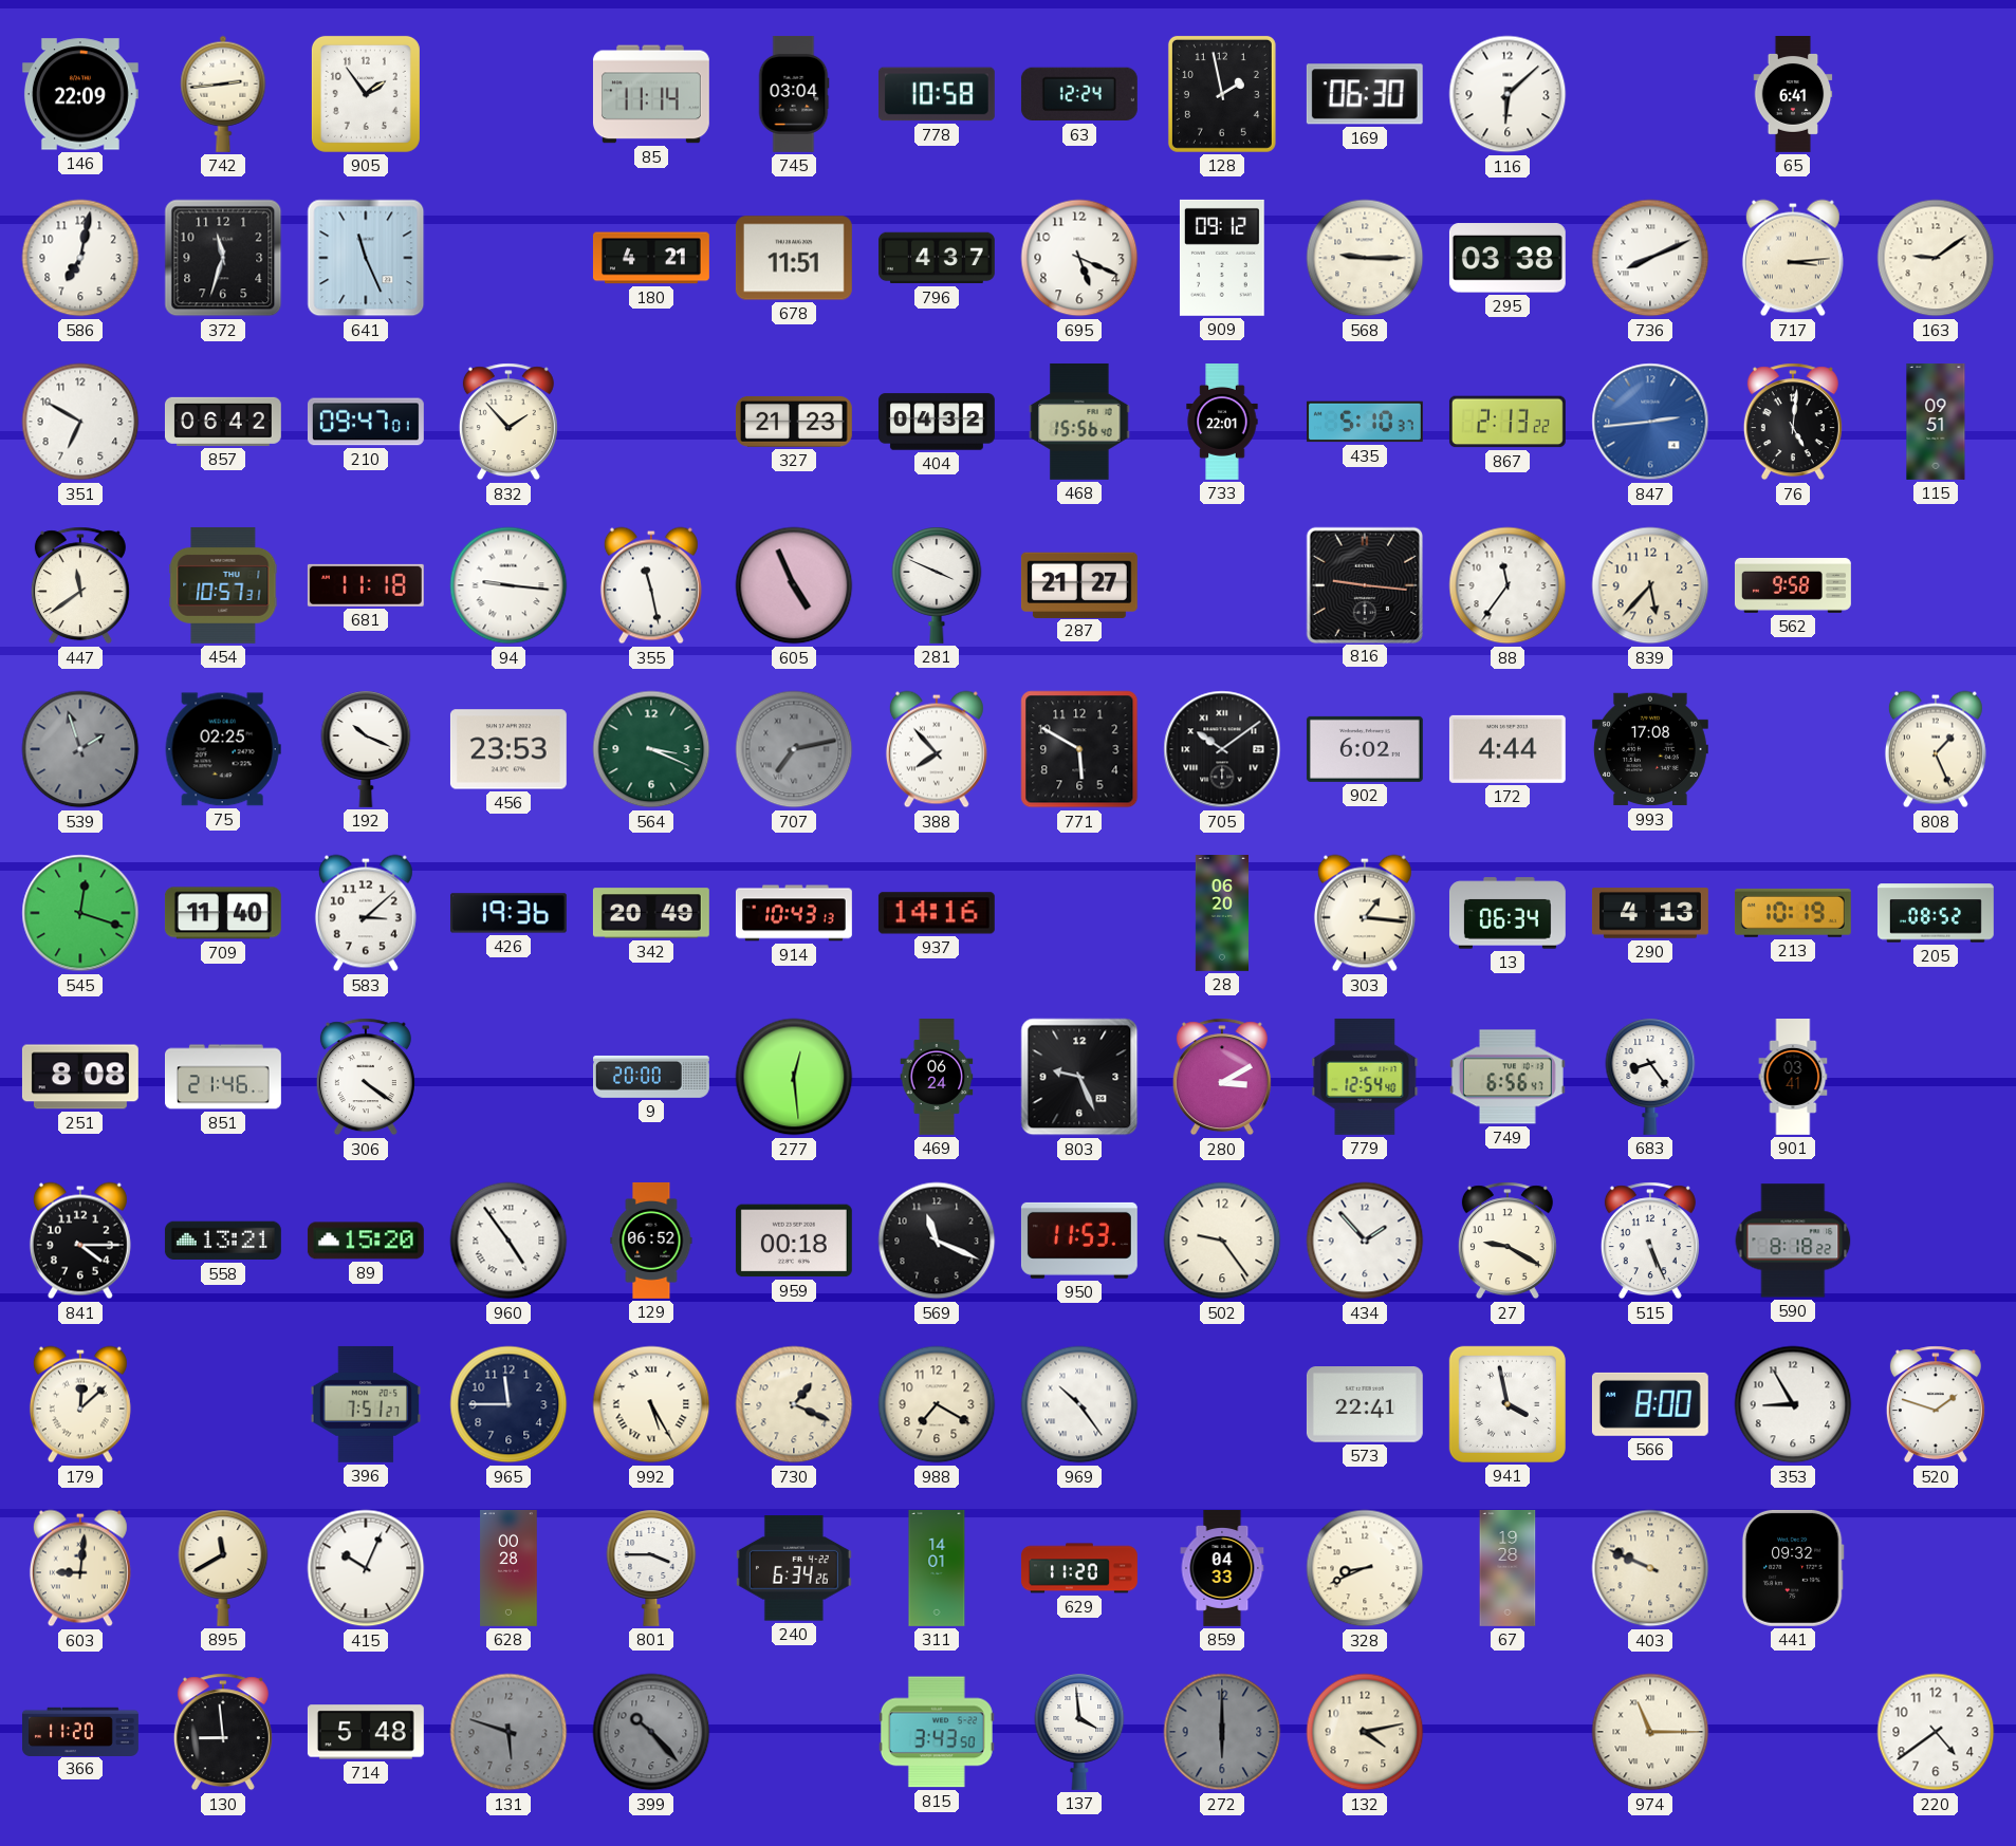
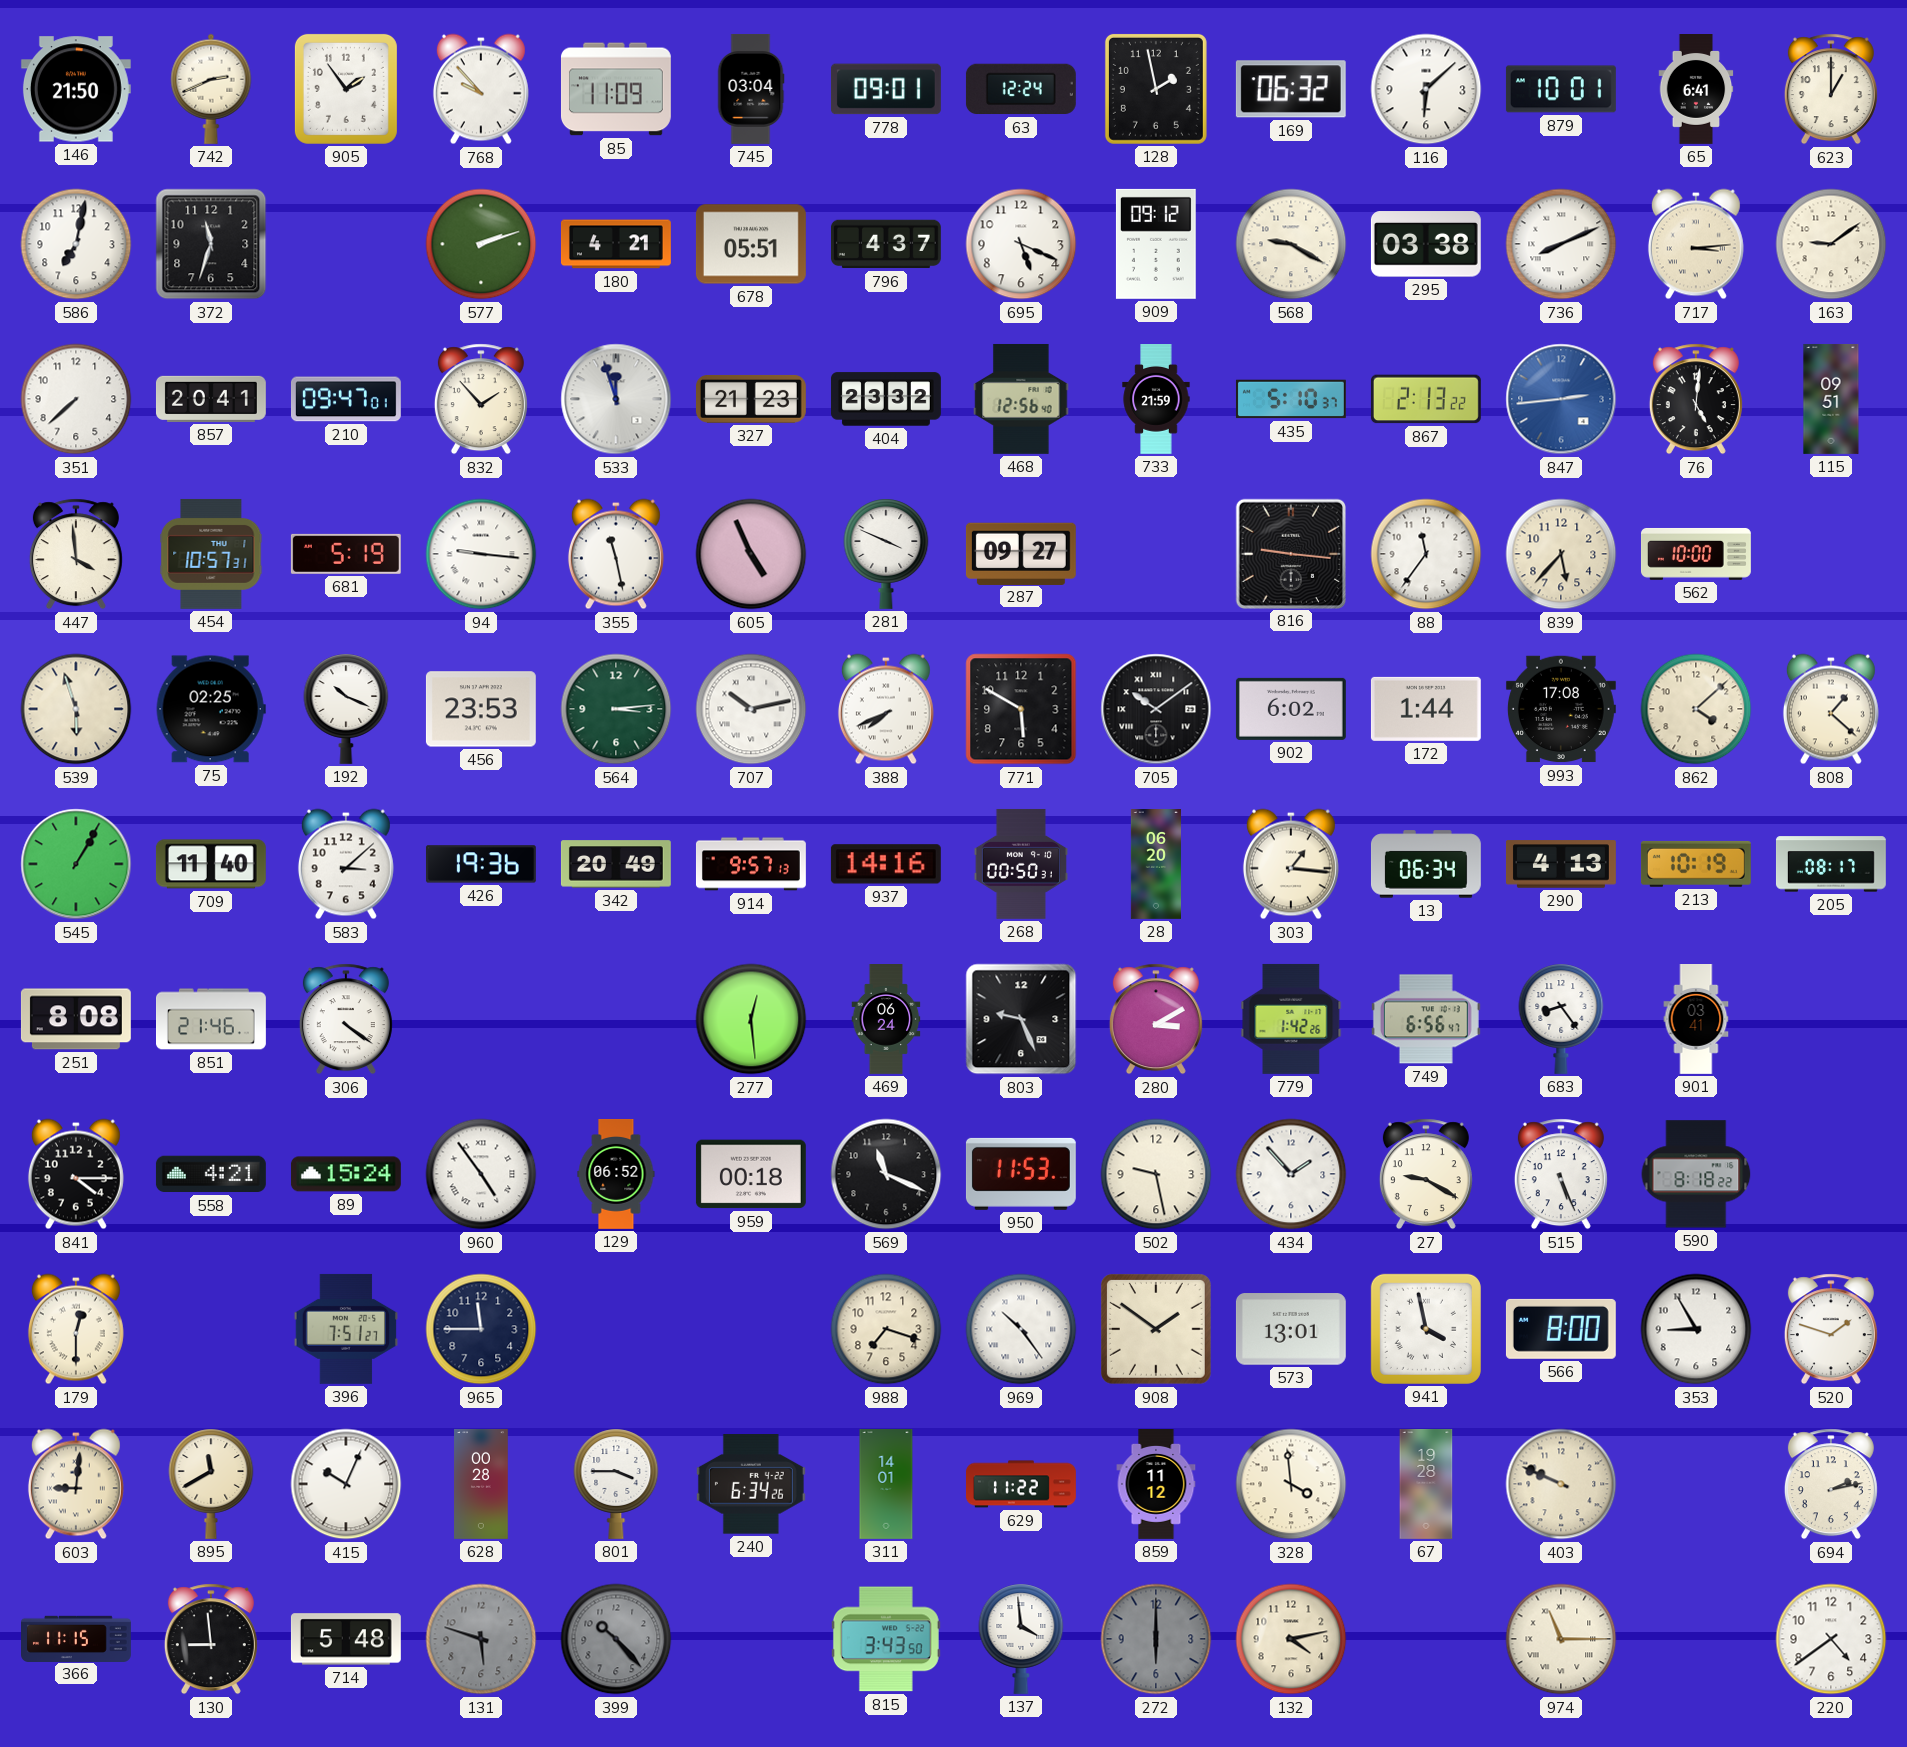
146: 22:09 -> 21:50
742: 2:44 -> 2:41
768: none -> 9:53
85: 11:14 -> 11:09
778: 10:58 -> 09:01
169: 06:30 -> 06:32
879: none -> 10:01
623: none -> 1:00
641: 11:26 -> none
577: none -> 2:12
678: 11:51 -> 05:51
568: 9:15 -> 9:20
351: 6:50 -> 7:38
857: 06:42 -> 20:41
533: none -> 11:57
404: 04:32 -> 23:32
468: 15:56 -> 12:56
733: 22:01 -> 21:59
447: 11:39 -> 3:59
681: 11:18 -> 5:19
287: 21:27 -> 09:27
562: 9:58 -> 10:00
539: 1:57 -> 5:57
539 dial: grey -> cream
564: 3:19 -> 3:14
707: 7:13 -> 10:13
707 dial: grey -> white
388: 7:53 -> 7:41
172: 4:44 -> 1:44
862: none -> 4:08
808: 1:26 -> 1:22
545: 12:18 -> 1:05
914: 10:43 -> 9:57
268: none -> 00:50
205: 08:52 -> 08:17
9: 20:00 -> none
779: 12:54 -> 1:42
558: 13:21 -> 4:21
89: 15:20 -> 15:24
502: 9:24 -> 9:28
179: 12:08 -> 12:30
992: 5:25 -> none
730: 1:19 -> none
988: 7:20 -> 7:18
908: none -> 1:51
573: 22:41 -> 13:01
629: 11:20 -> 11:22
859: 04:33 -> 11:12
328: 8:41 -> 3:59
441: 09:32 -> none
694: none -> 2:13
366: 11:20 -> 11:15
